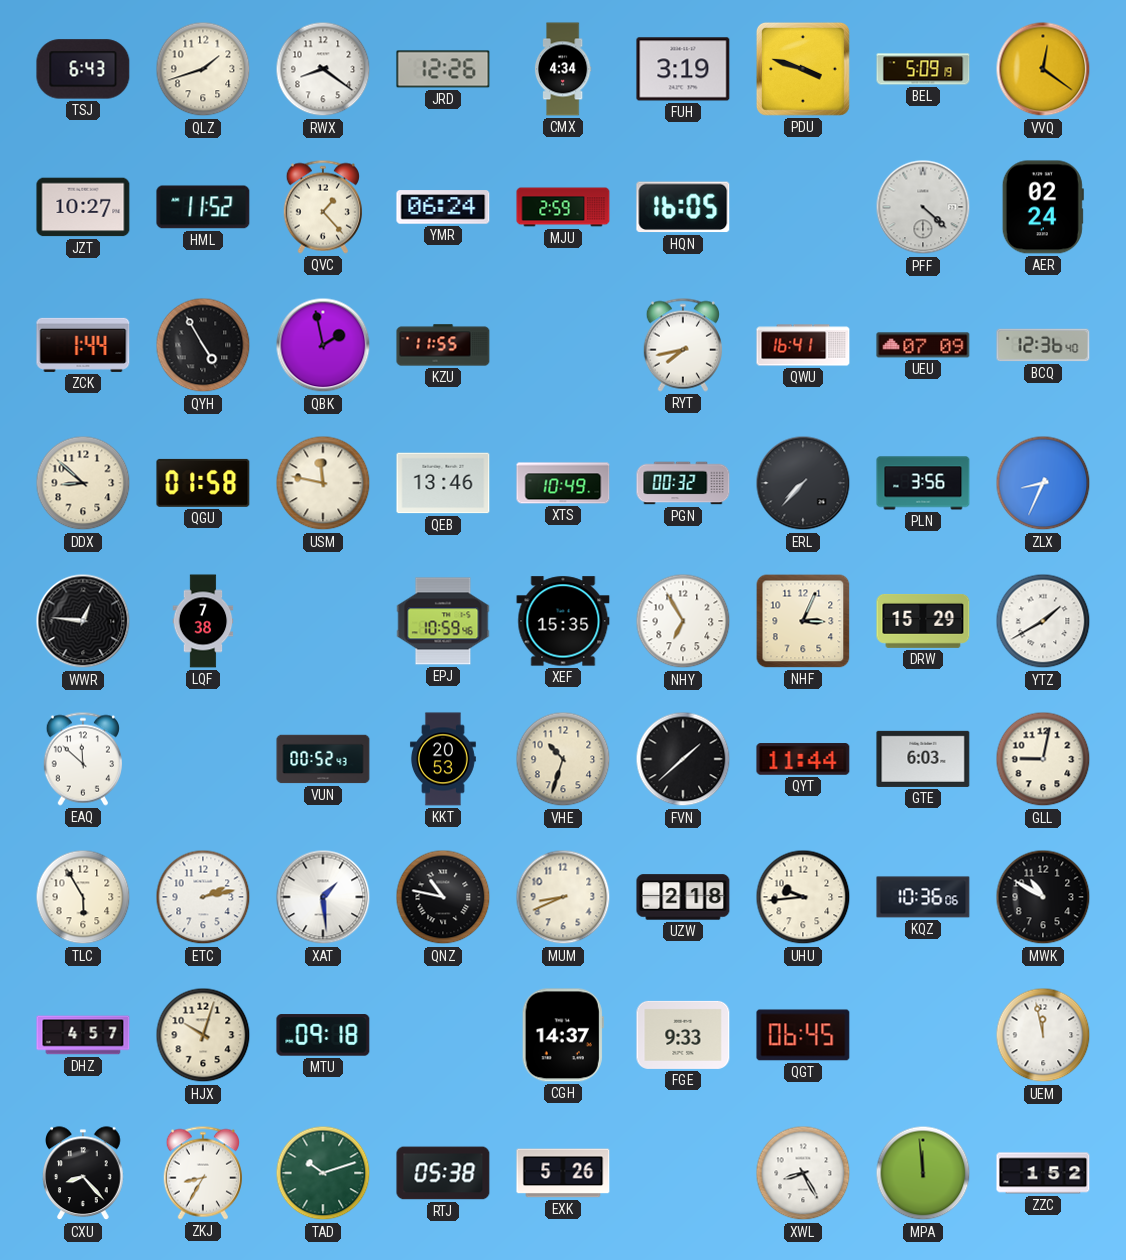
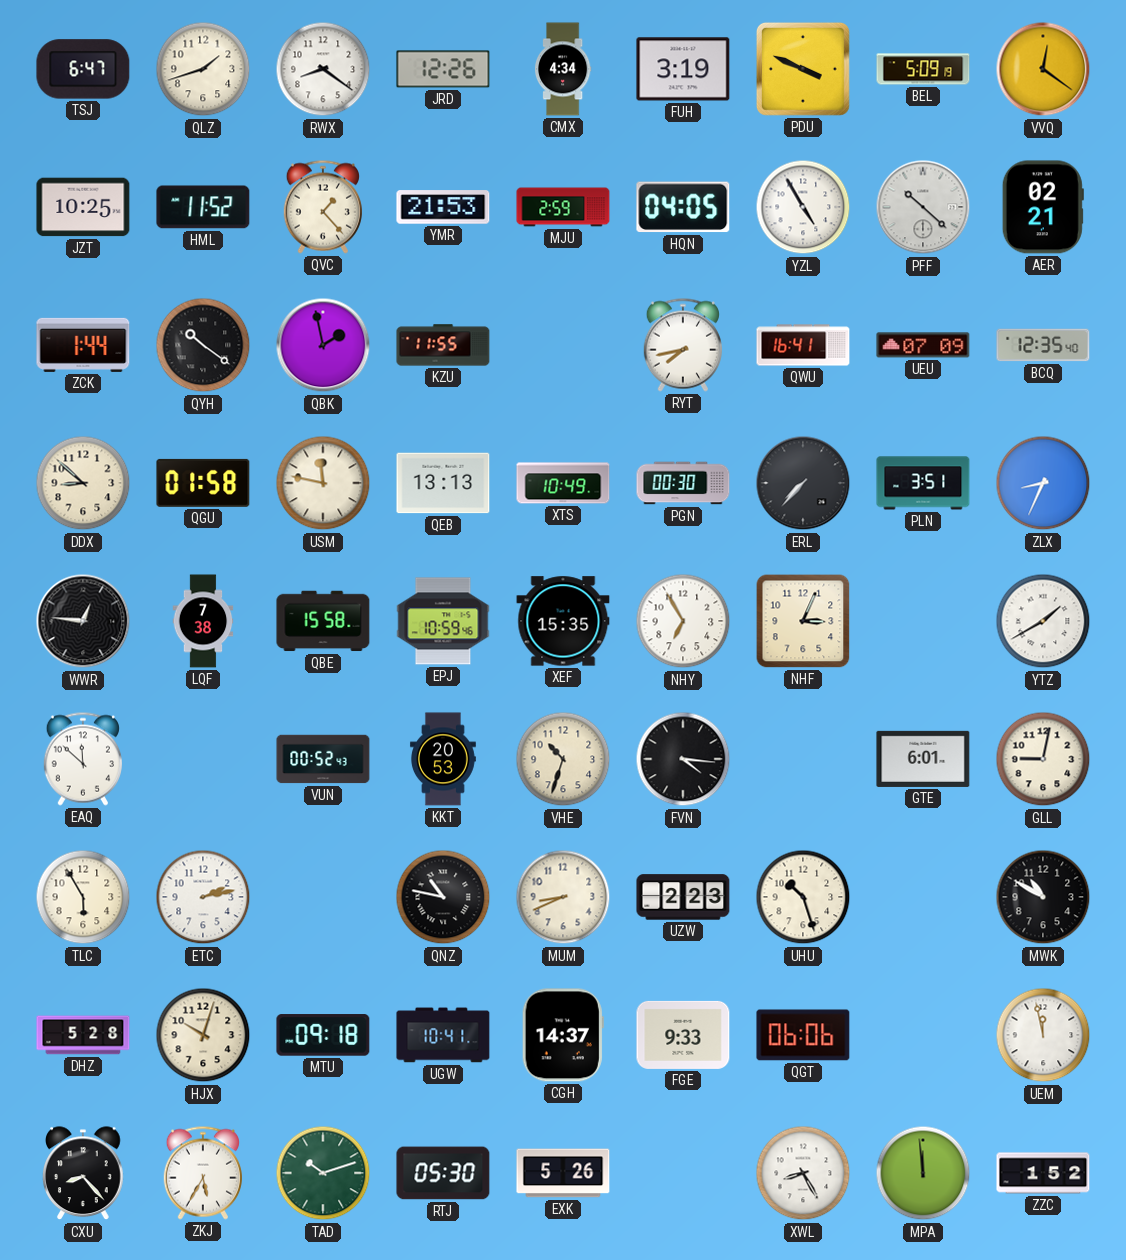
TSJ: 6:43 -> 6:47
PDU: 3:48 -> 3:49
JZT: 10:27 -> 10:25
YMR: 06:24 -> 21:53
HQN: 16:05 -> 04:05
YZL: none -> 4:55
PFF: 4:22 -> 10:22
AER: 02:24 -> 02:21
QYH: 4:55 -> 10:21
BCQ: 12:36 -> 12:35
QEB: 13:46 -> 13:13
PGN: 00:32 -> 00:30
PLN: 3:56 -> 3:51
QBE: none -> 15:58
DRW: 15:29 -> none
FVN: 1:38 -> 4:16
QYT: 11:44 -> none
GTE: 6:03 -> 6:01
XAT: 1:29 -> none
UZW: 2:18 -> 2:23
UHU: 9:44 -> 10:27
KQZ: 10:36 -> none
DHZ: 4:57 -> 5:28
UGW: none -> 10:41
QGT: 06:45 -> 06:06
ZKJ: 8:35 -> 5:35
RTJ: 05:38 -> 05:30
